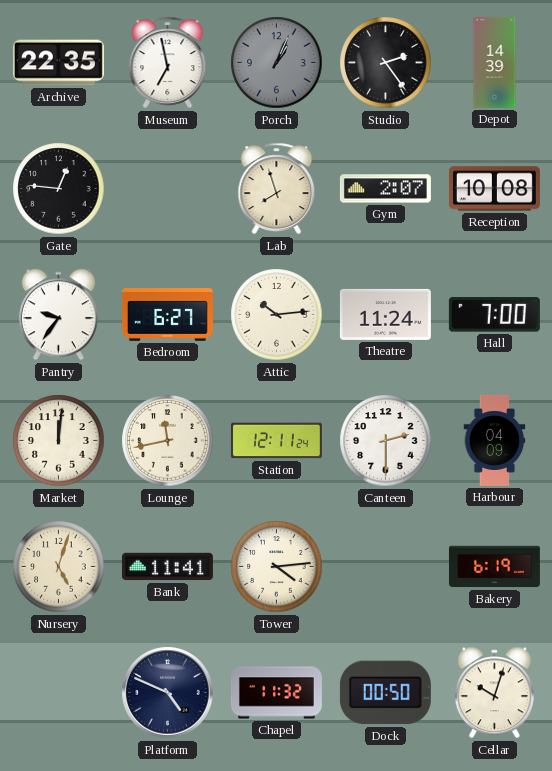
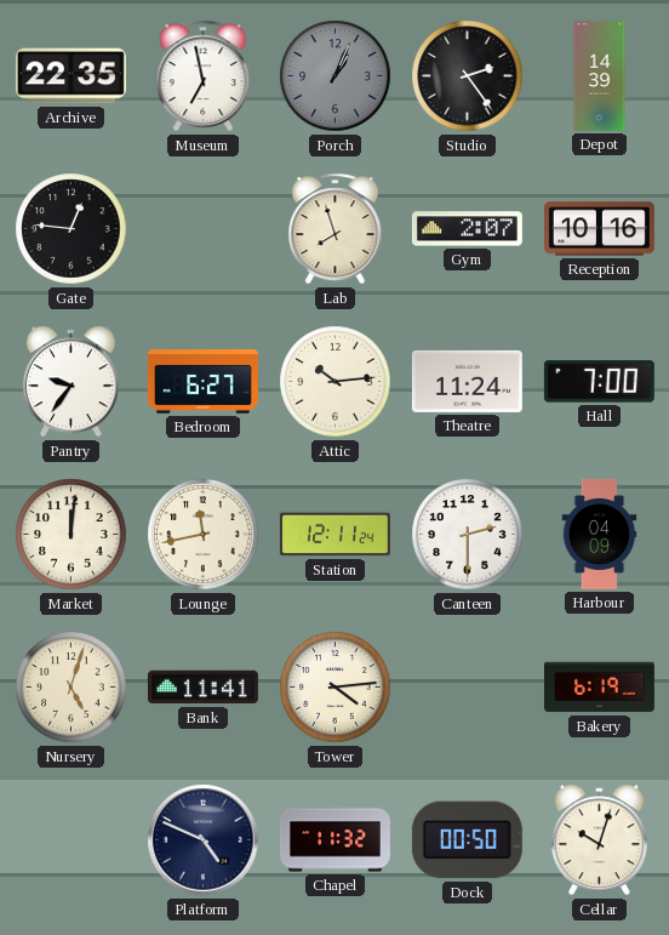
Reception: 10:08 -> 10:16
